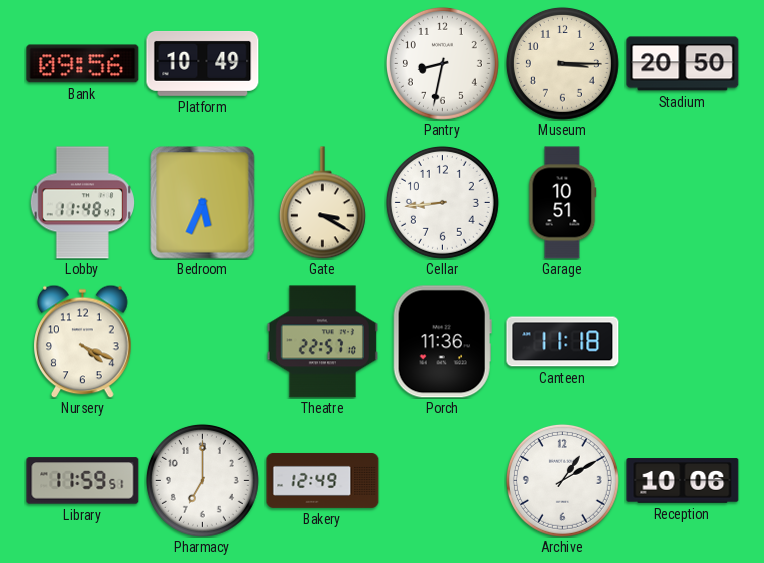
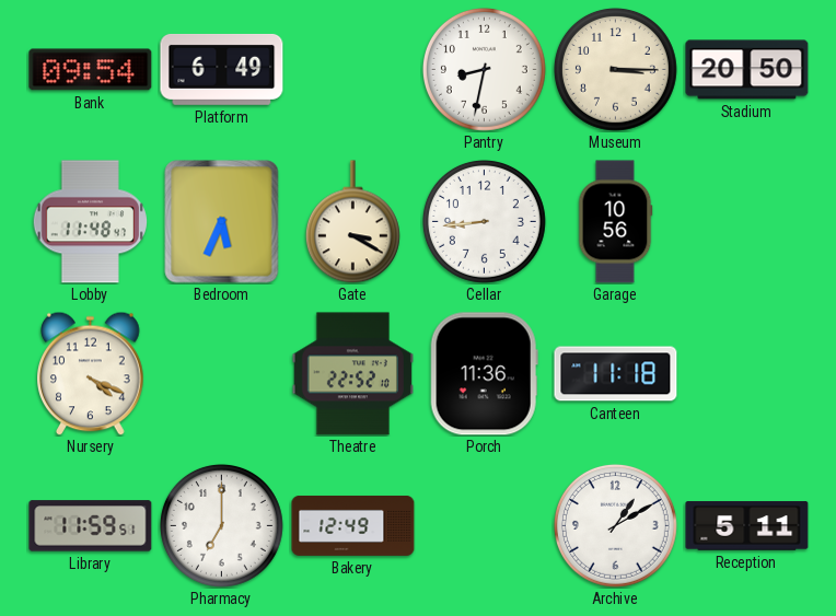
Bank: 09:56 -> 09:54
Platform: 10:49 -> 6:49
Garage: 10:51 -> 10:56
Theatre: 22:57 -> 22:52
Reception: 10:06 -> 5:11
